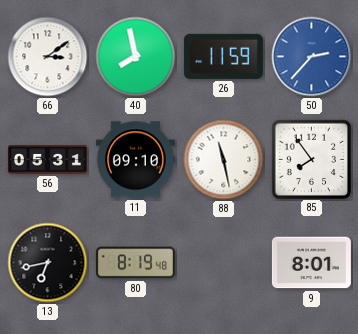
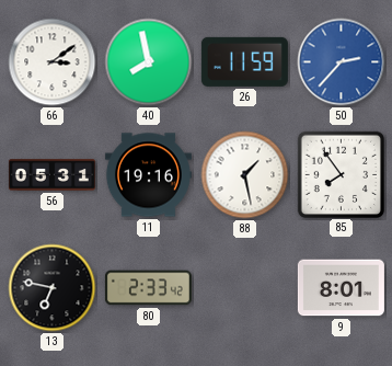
11: 09:10 -> 19:16
88: 11:28 -> 1:28
13: 6:43 -> 6:47
80: 8:19 -> 2:33
